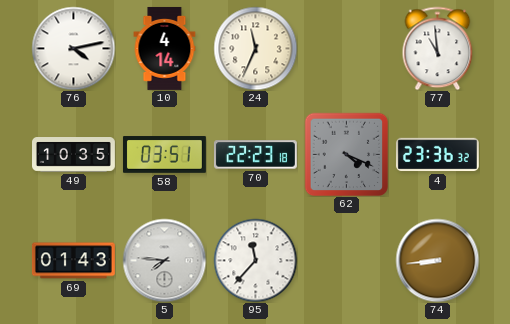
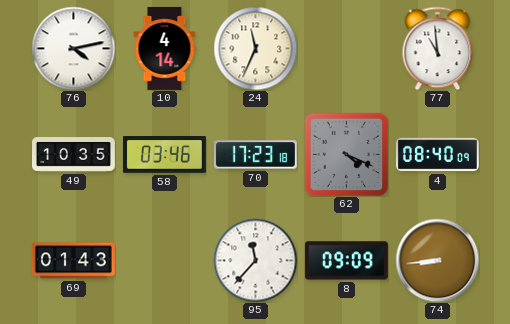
58: 03:51 -> 03:46
70: 22:23 -> 17:23
4: 23:36 -> 08:40
5: 7:46 -> none
8: none -> 09:09
